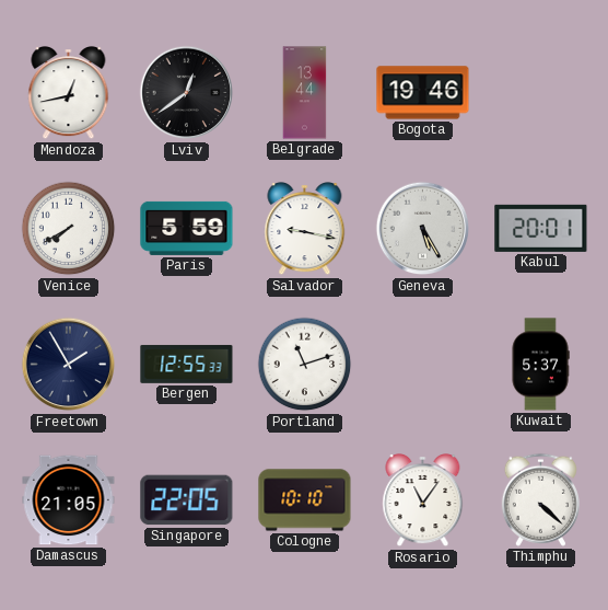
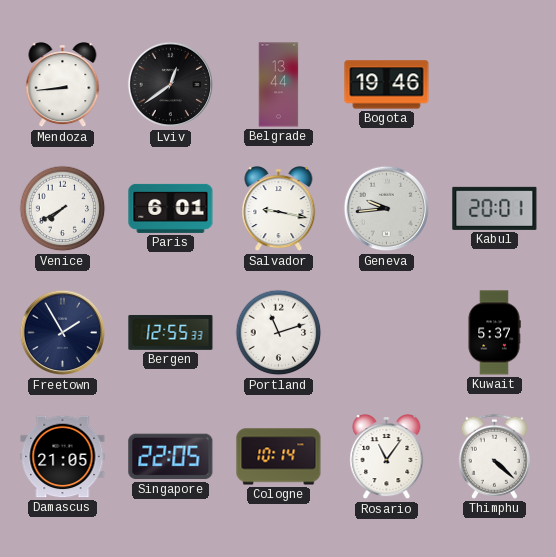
Mendoza: 12:43 -> 8:44
Paris: 5:59 -> 6:01
Geneva: 5:25 -> 9:44
Cologne: 10:10 -> 10:14
